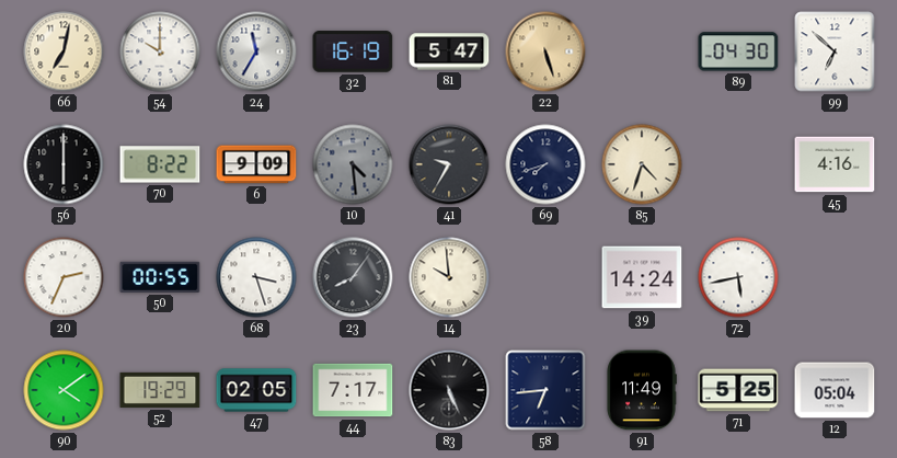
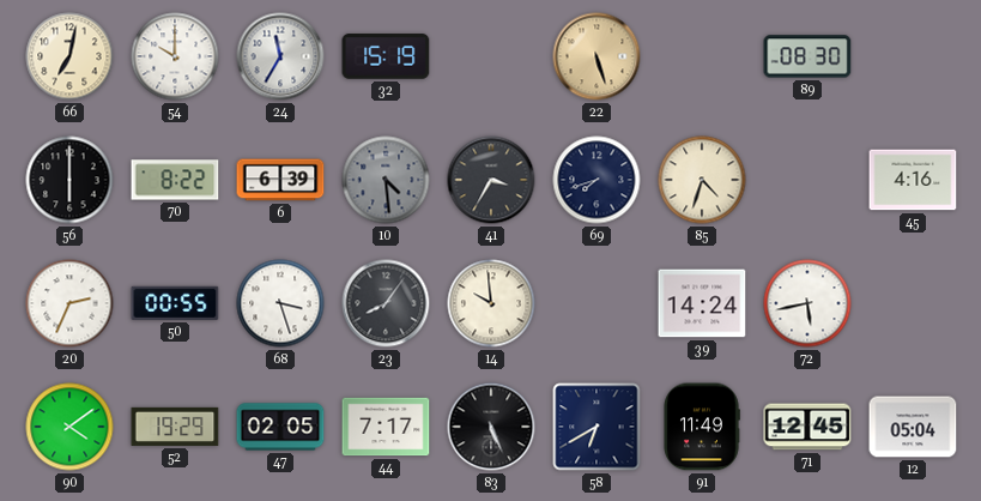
32: 16:19 -> 15:19
81: 5:47 -> none
89: 04:30 -> 08:30
99: 6:52 -> none
6: 9:09 -> 6:39
41: 9:35 -> 3:35
58: 6:44 -> 6:40
71: 5:25 -> 12:45
